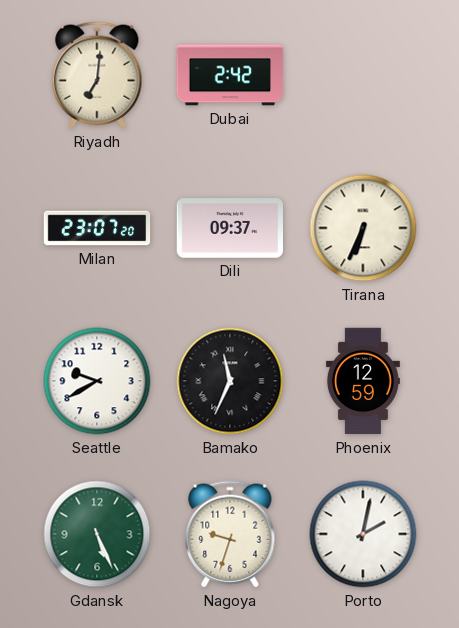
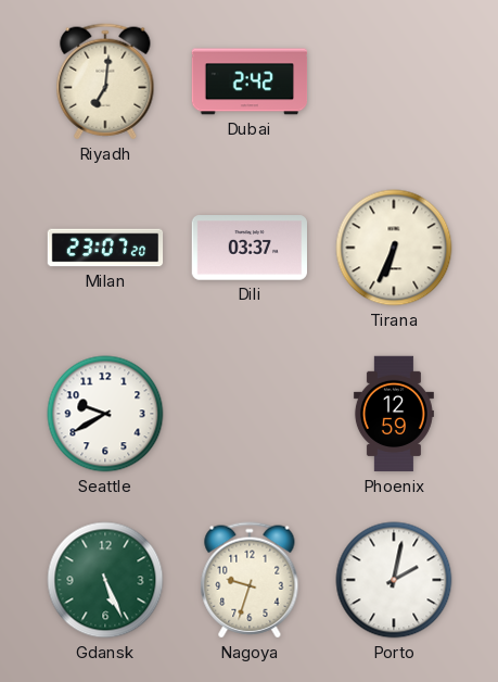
Dili: 09:37 -> 03:37
Bamako: 11:34 -> none
